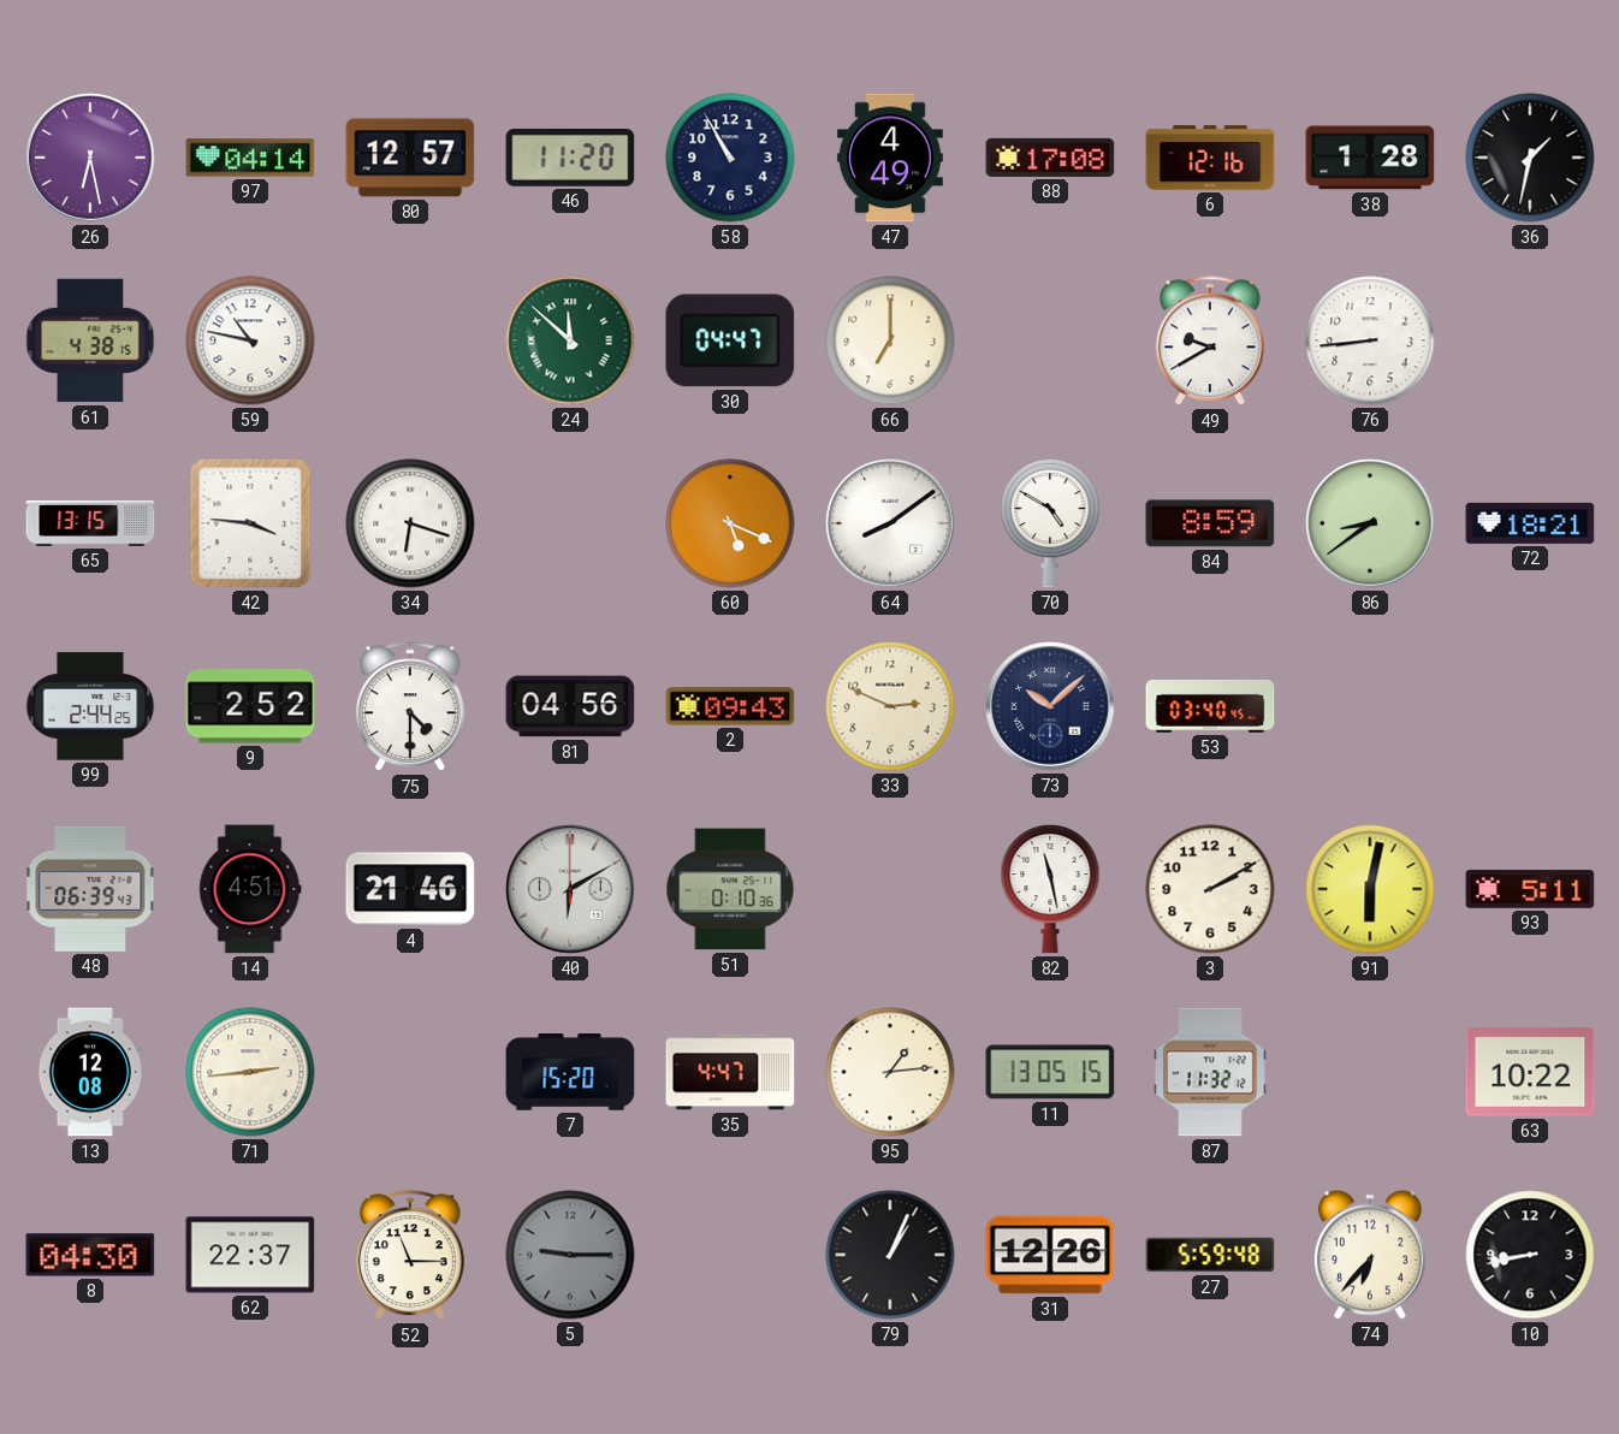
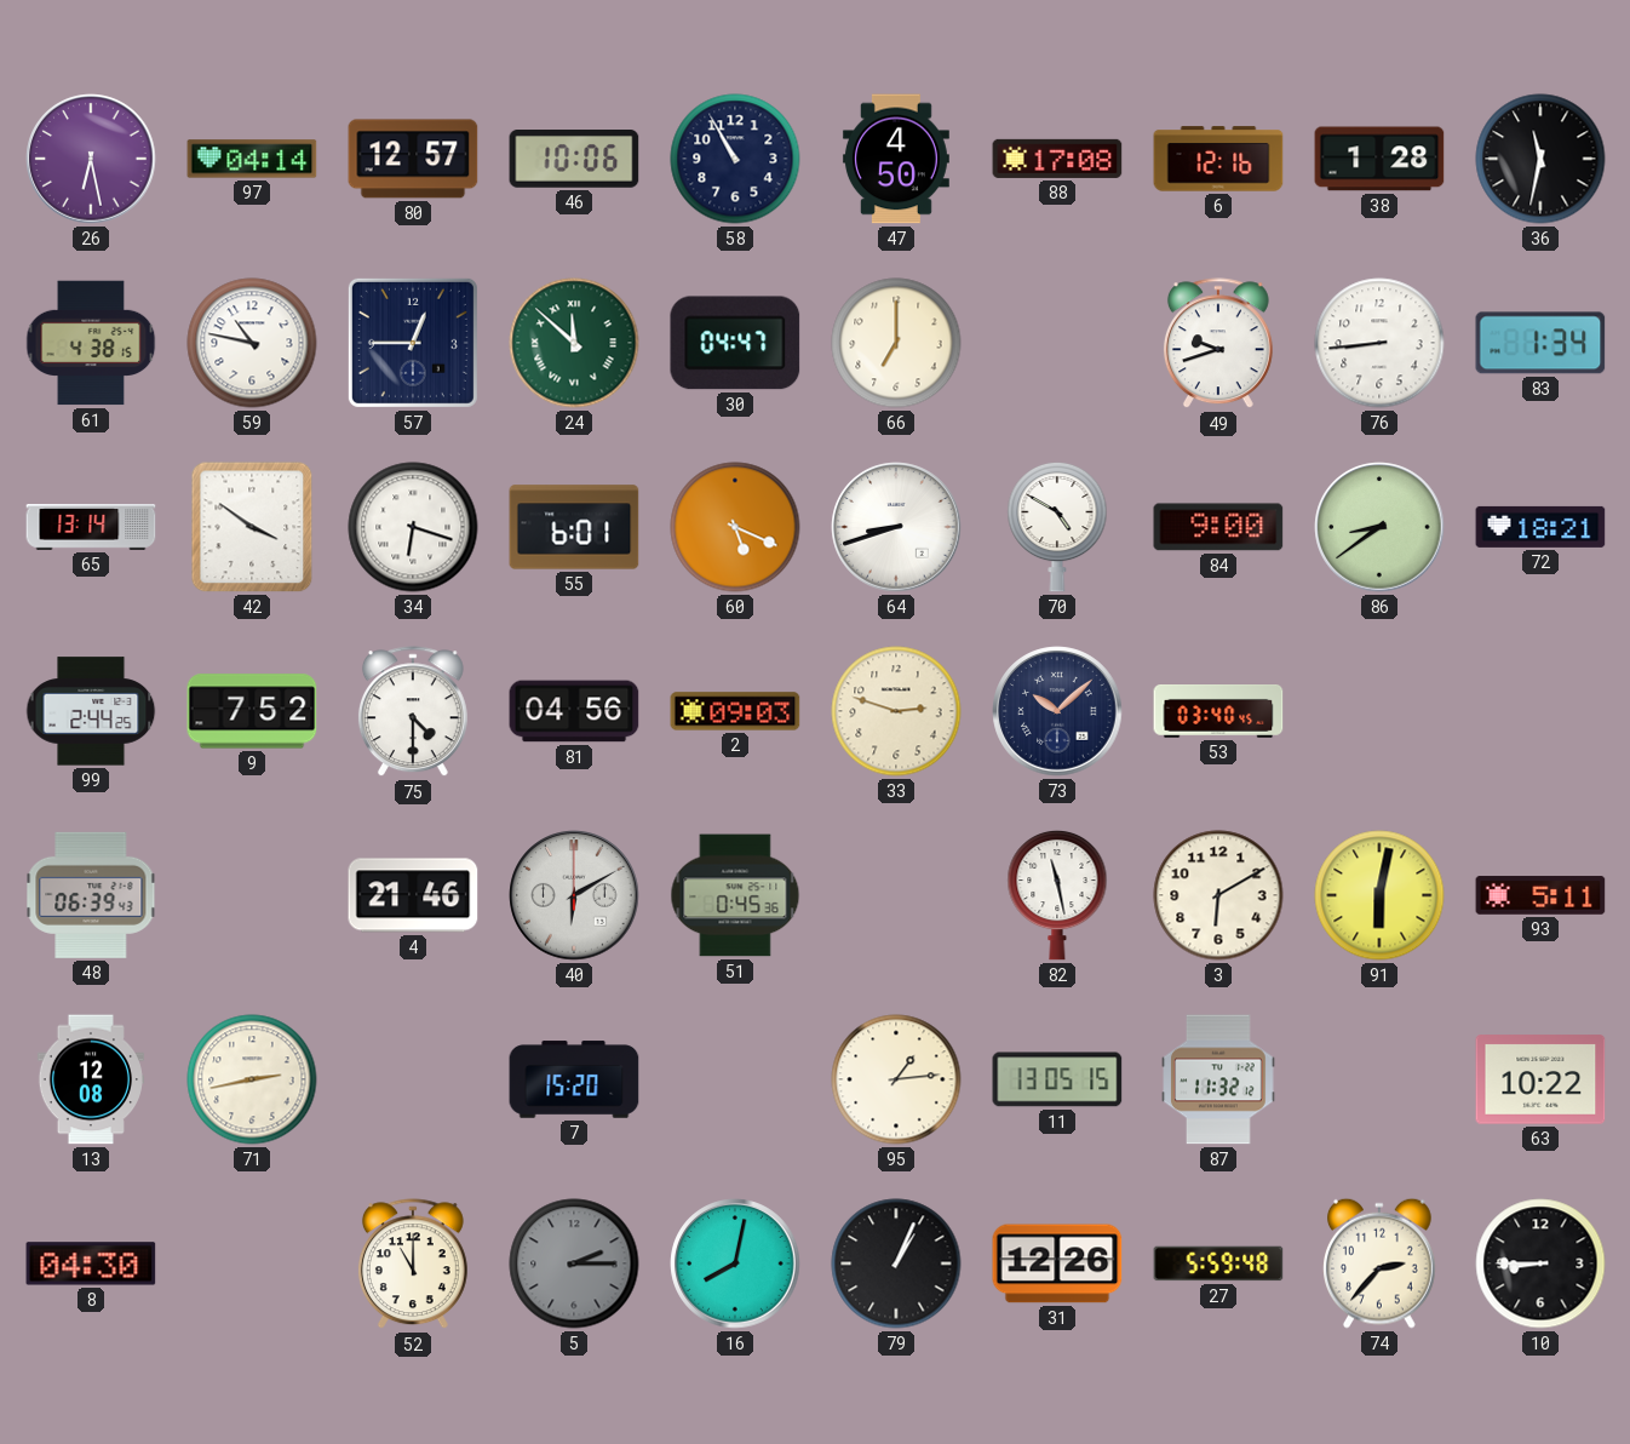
46: 11:20 -> 10:06
47: 4:49 -> 4:50
36: 1:32 -> 11:32
57: none -> 12:45
49: 9:40 -> 9:42
83: none -> 1:34
65: 13:15 -> 13:14
42: 3:46 -> 3:51
55: none -> 6:01
64: 8:09 -> 8:42
84: 8:59 -> 9:00
9: 2:52 -> 7:52
2: 09:43 -> 09:03
33: 2:49 -> 2:48
14: 4:51 -> none
51: 0:10 -> 0:45
3: 2:10 -> 6:10
71: 2:44 -> 2:43
35: 4:47 -> none
62: 22:37 -> none
52: 11:15 -> 11:00
5: 9:15 -> 2:15
16: none -> 8:02
74: 6:37 -> 2:37
10: 8:43 -> 8:45
